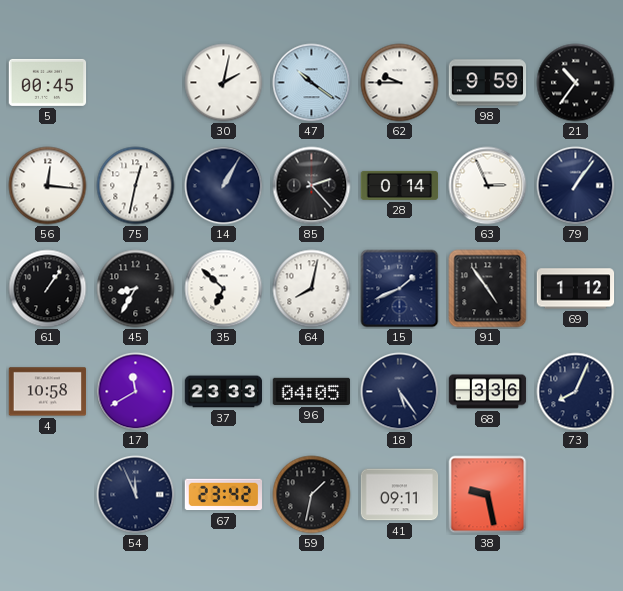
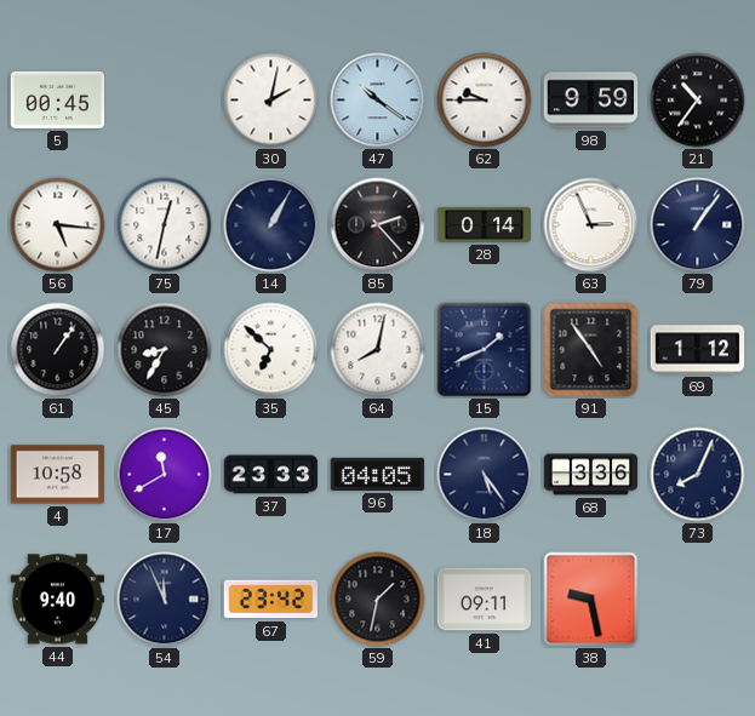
56: 12:16 -> 5:16
44: none -> 9:40
